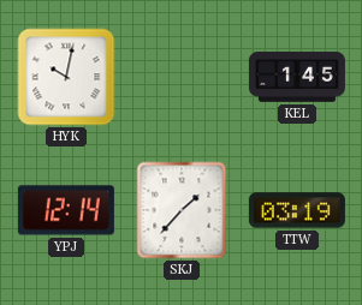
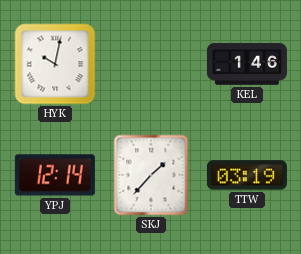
KEL: 1:45 -> 1:46
